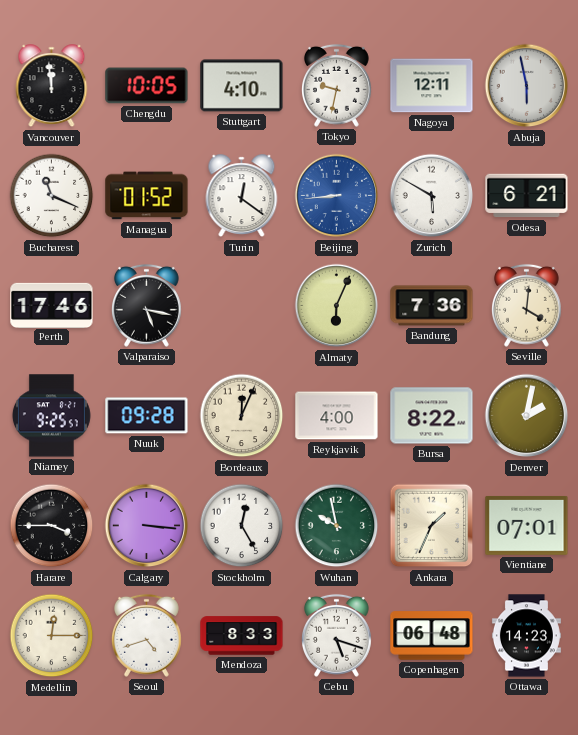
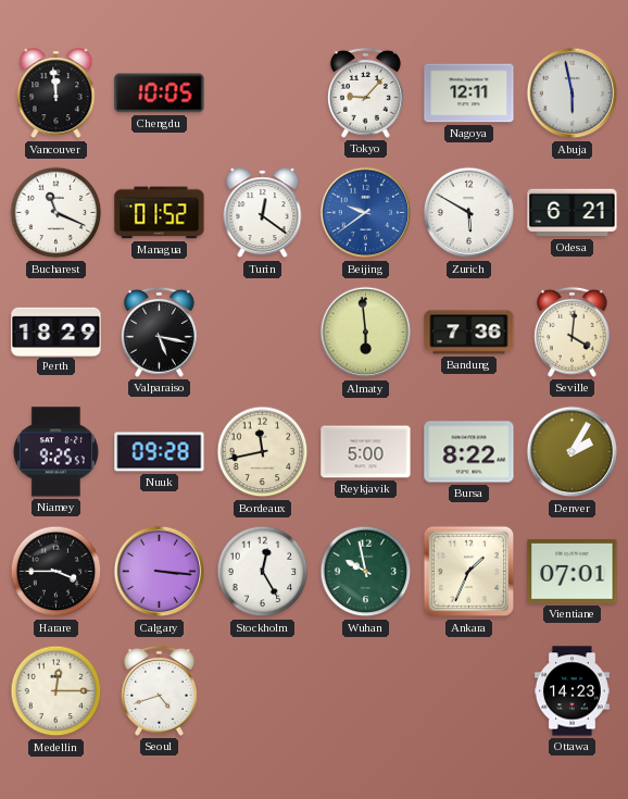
Stuttgart: 4:10 -> none
Tokyo: 9:32 -> 9:07
Beijing: 8:44 -> 9:39
Perth: 17:46 -> 18:29
Almaty: 6:04 -> 5:59
Bordeaux: 12:04 -> 11:43
Reykjavik: 4:00 -> 5:00
Denver: 2:02 -> 2:05
Mendoza: 8:33 -> none
Cebu: 5:18 -> none
Copenhagen: 06:48 -> none
